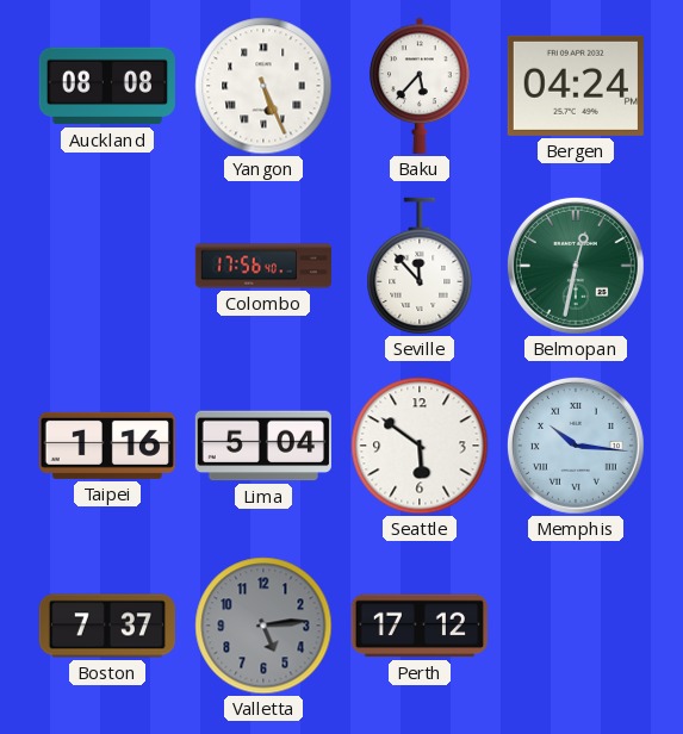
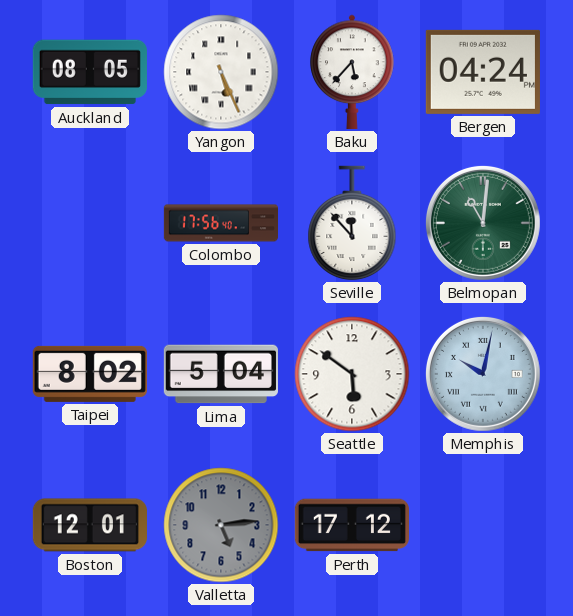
Auckland: 08:08 -> 08:05
Belmopan: 12:32 -> 11:01
Taipei: 1:16 -> 8:02
Memphis: 10:16 -> 10:02
Boston: 7:37 -> 12:01
